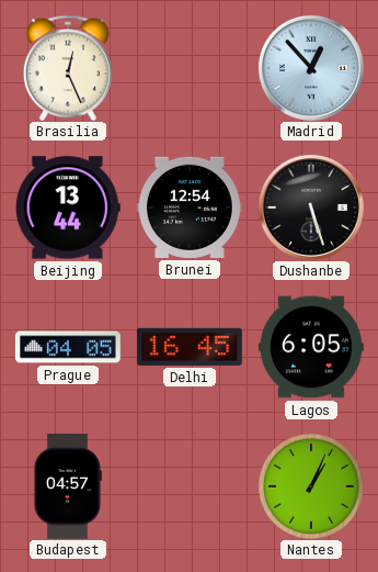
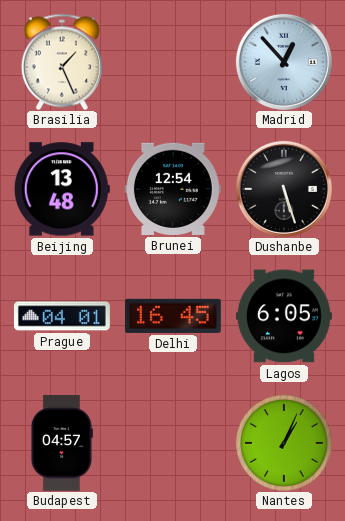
Brasilia: 12:26 -> 1:26
Beijing: 13:44 -> 13:48
Prague: 04:05 -> 04:01
